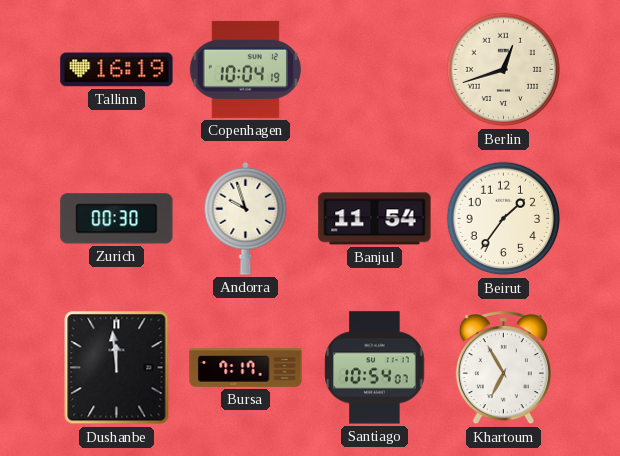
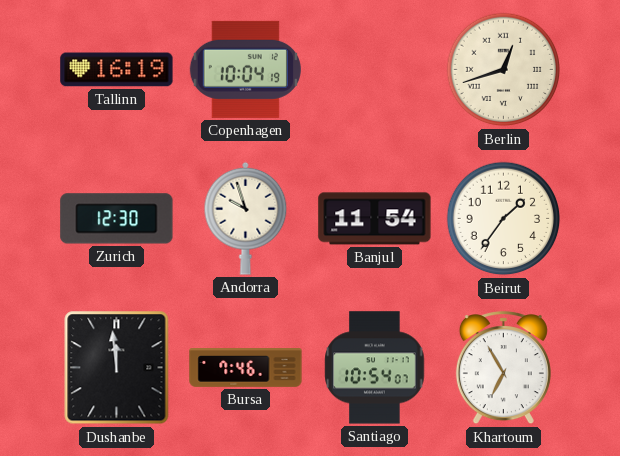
Zurich: 00:30 -> 12:30
Bursa: 7:17 -> 7:46
